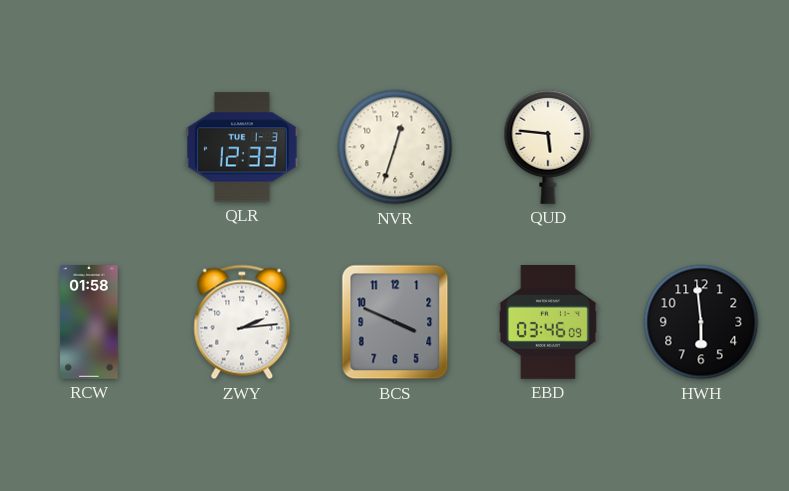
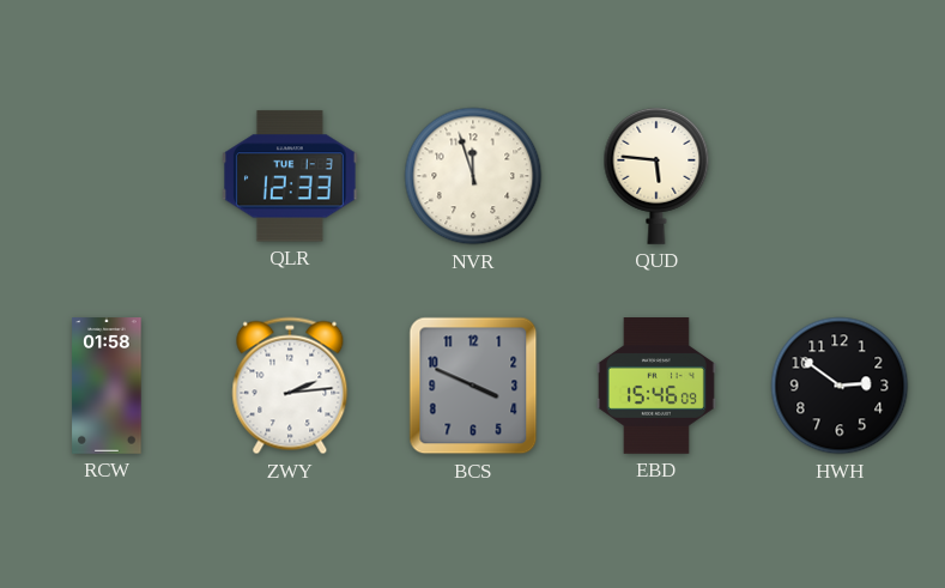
NVR: 12:33 -> 11:57
EBD: 03:46 -> 15:46
HWH: 5:59 -> 2:51
